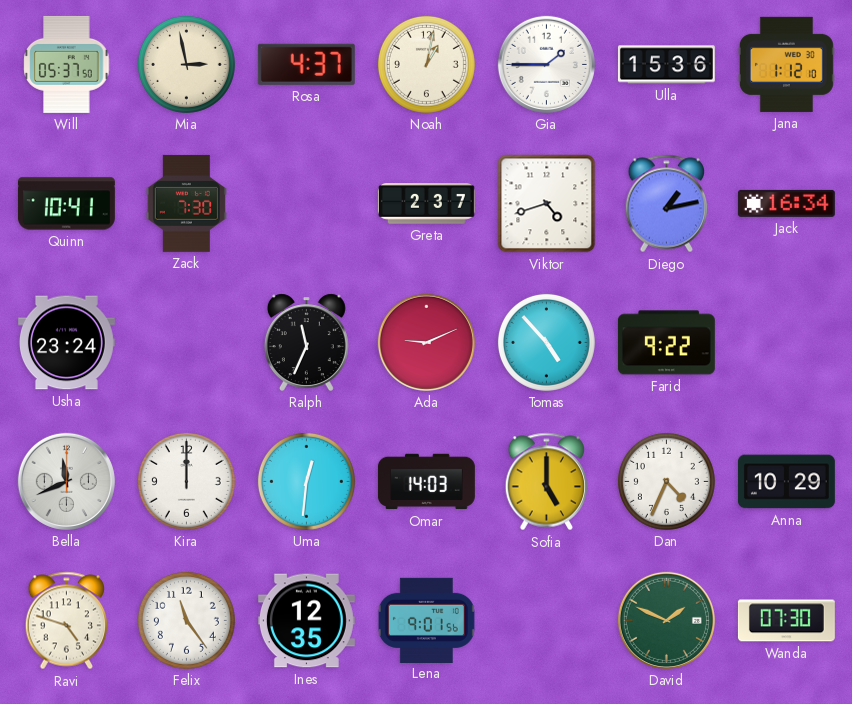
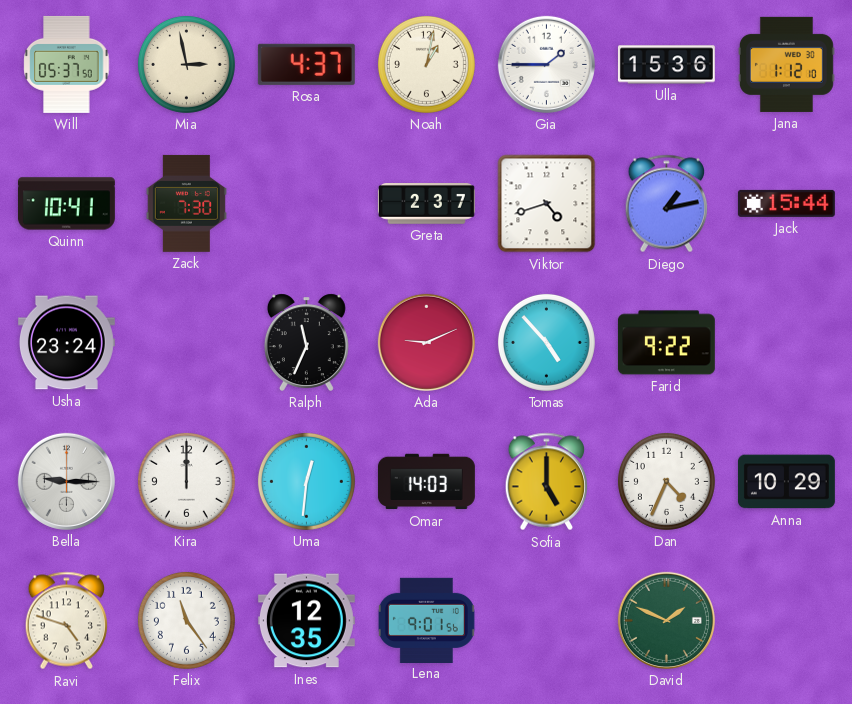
Jack: 16:34 -> 15:44
Bella: 11:41 -> 9:15
Wanda: 07:30 -> none
